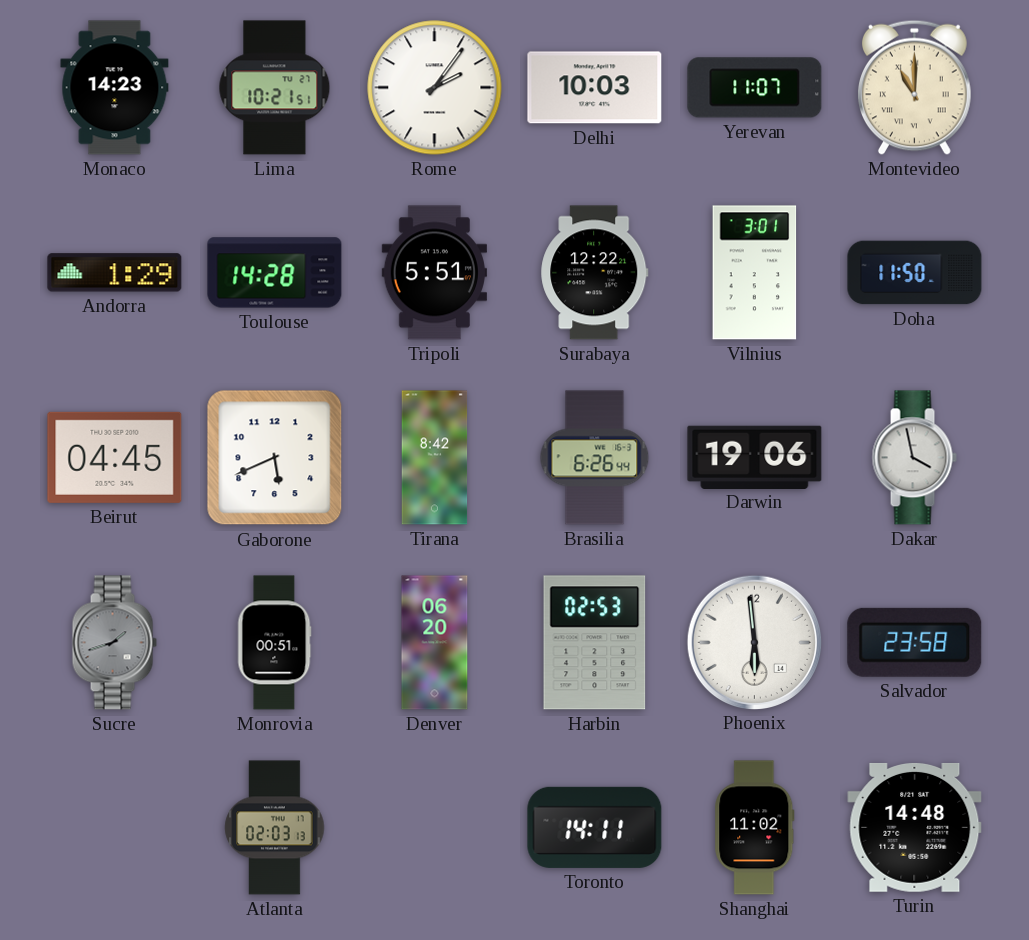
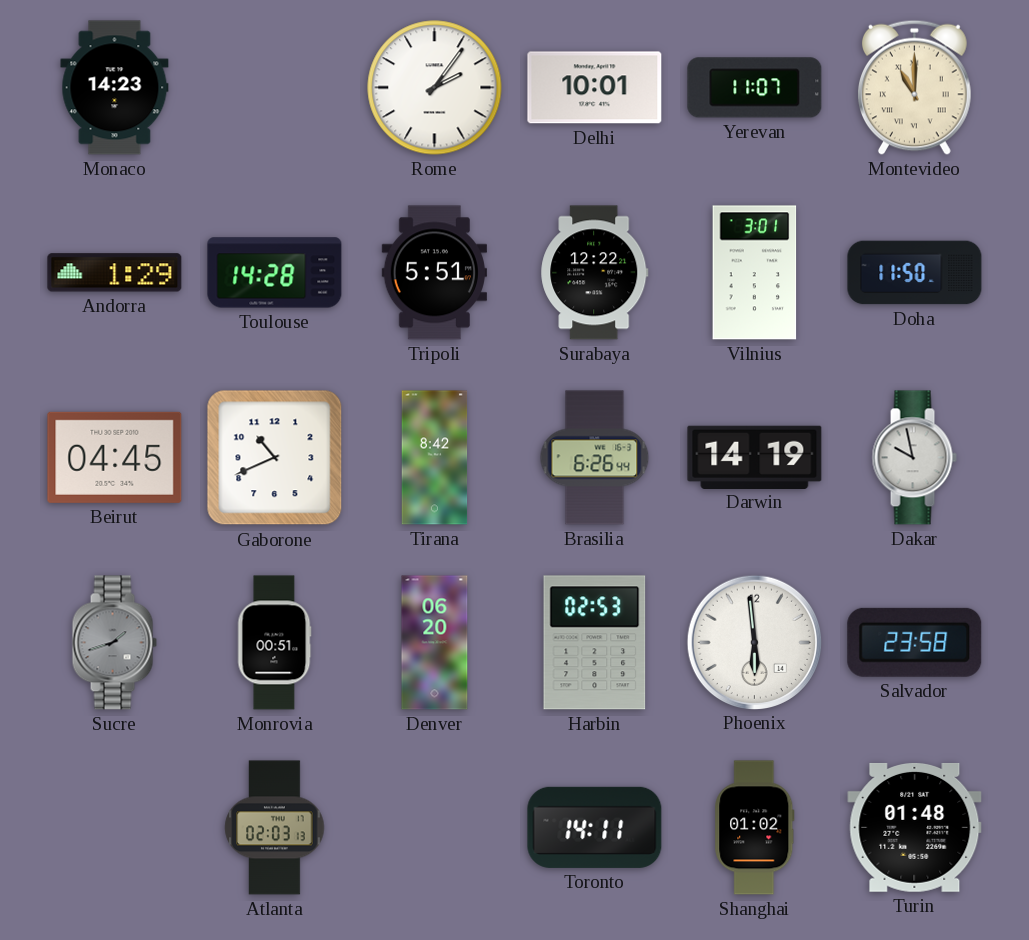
Lima: 10:21 -> none
Delhi: 10:03 -> 10:01
Gaborone: 5:41 -> 10:41
Darwin: 19:06 -> 14:19
Dakar: 3:58 -> 9:58
Shanghai: 11:02 -> 01:02
Turin: 14:48 -> 01:48
